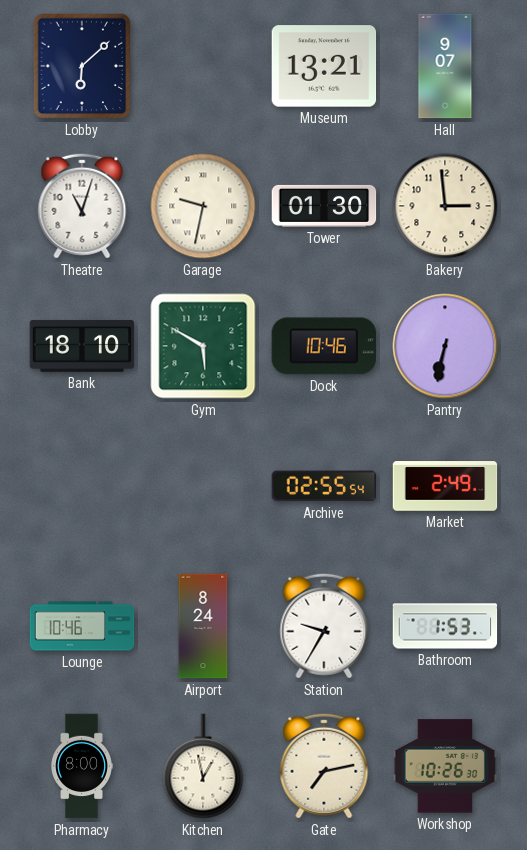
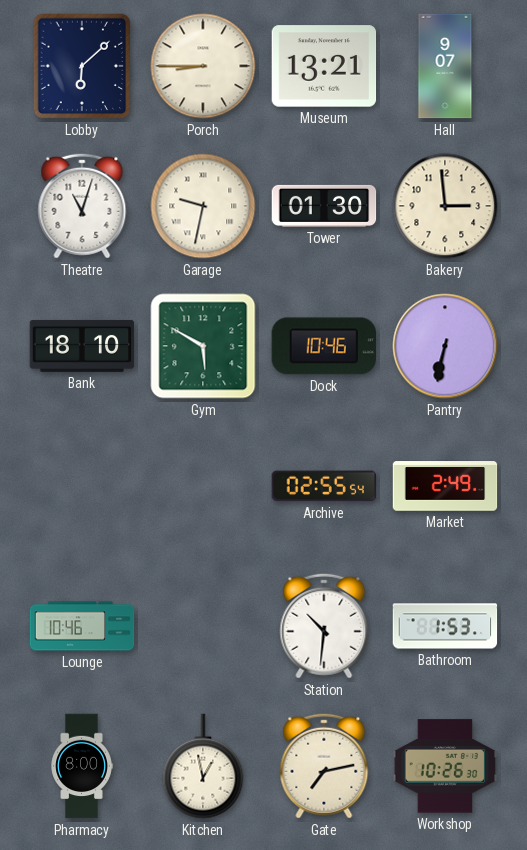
Porch: none -> 8:45
Airport: 8:24 -> none
Station: 9:35 -> 10:31
